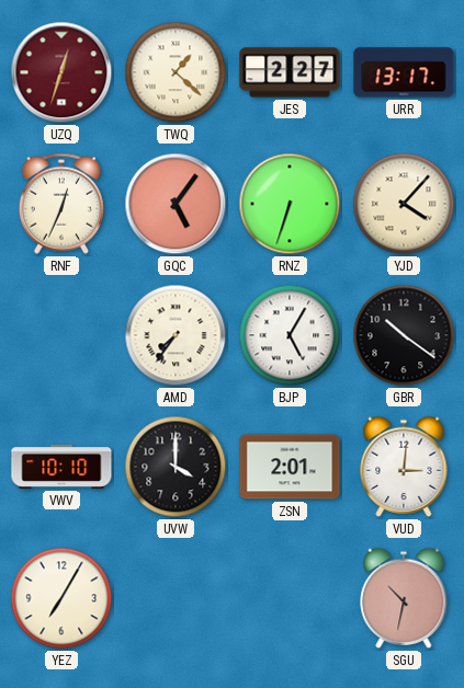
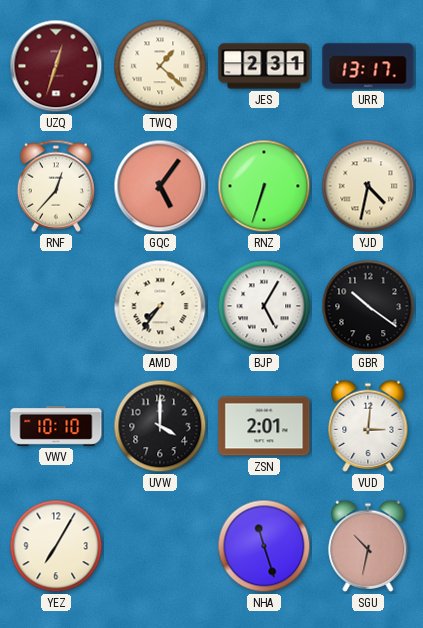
JES: 2:27 -> 2:31
RNF: 12:34 -> 12:37
YJD: 4:07 -> 4:32
NHA: none -> 11:27
